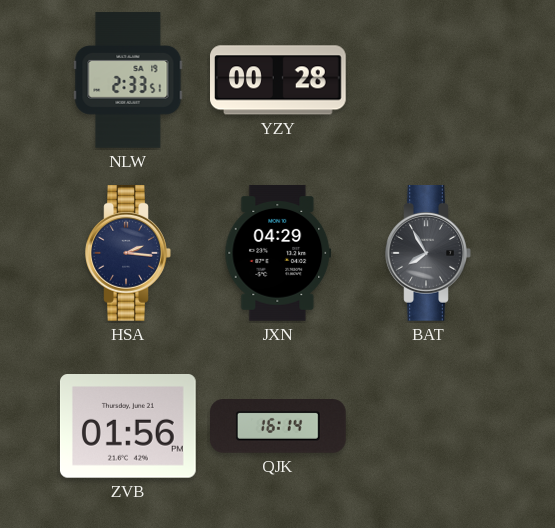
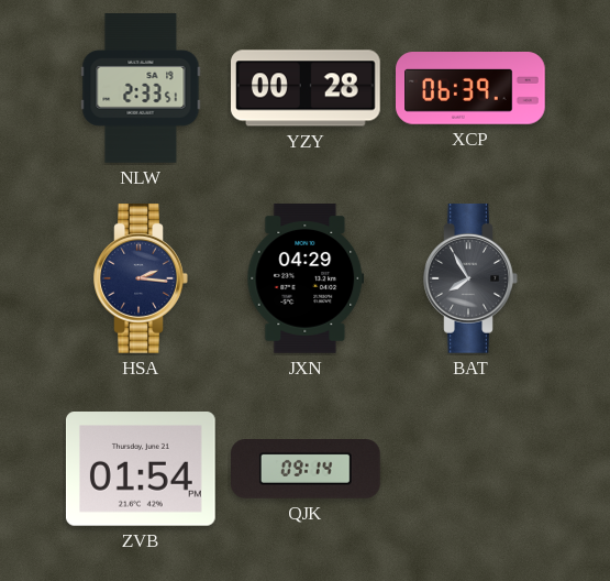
XCP: none -> 06:39
ZVB: 01:56 -> 01:54
QJK: 16:14 -> 09:14
